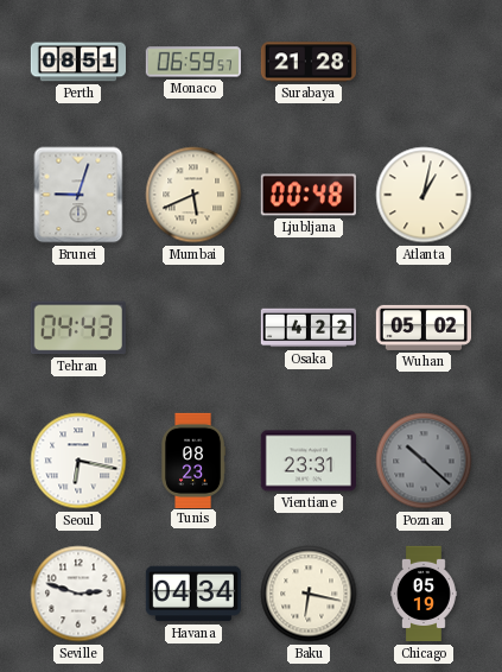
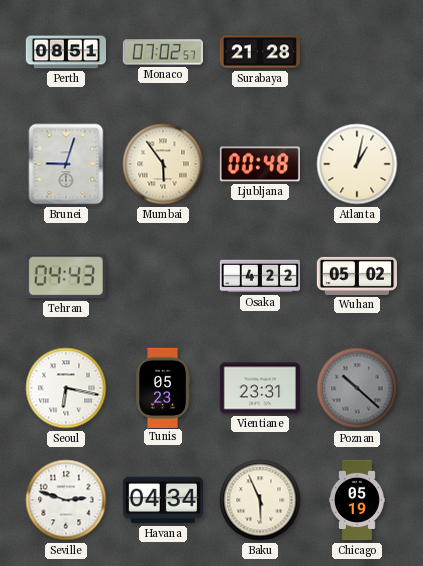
Monaco: 06:59 -> 07:02
Mumbai: 5:41 -> 5:54
Tunis: 08:23 -> 05:23
Baku: 6:17 -> 5:56
